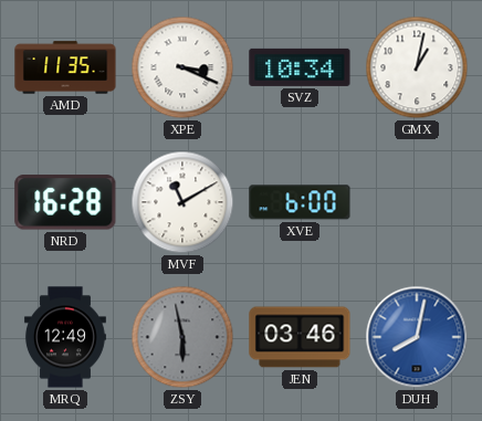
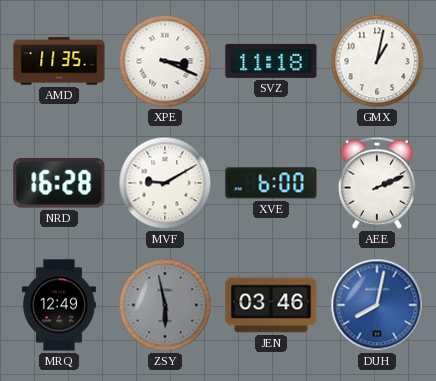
SVZ: 10:34 -> 11:18
MVF: 11:10 -> 9:10
AEE: none -> 2:11
